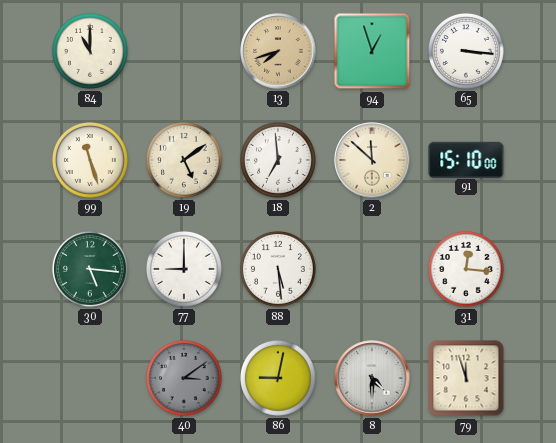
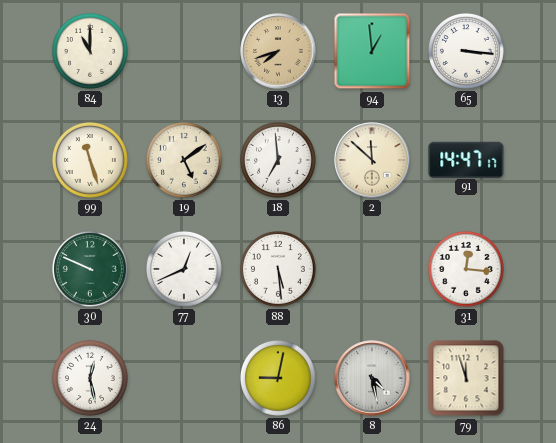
94: 12:57 -> 12:59
91: 15:10 -> 14:47
30: 5:16 -> 9:49
77: 9:00 -> 12:41
24: none -> 12:28
40: 3:09 -> none
8: 4:30 -> 4:28
